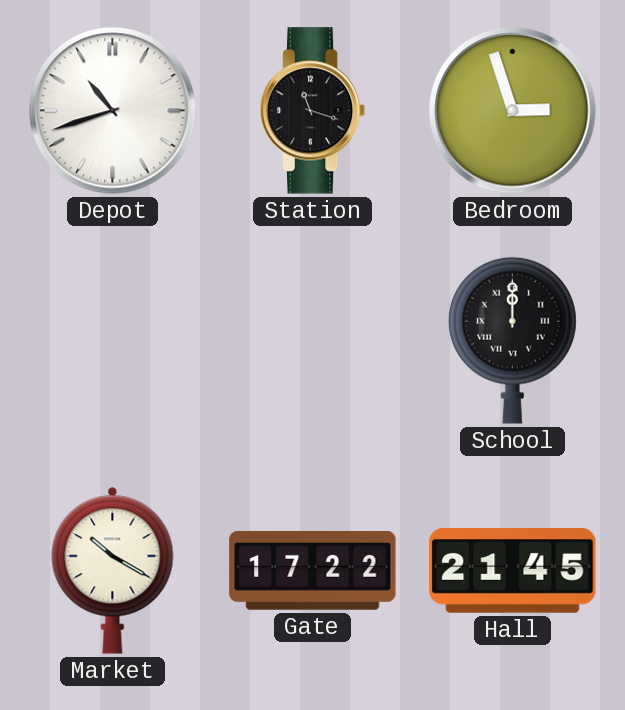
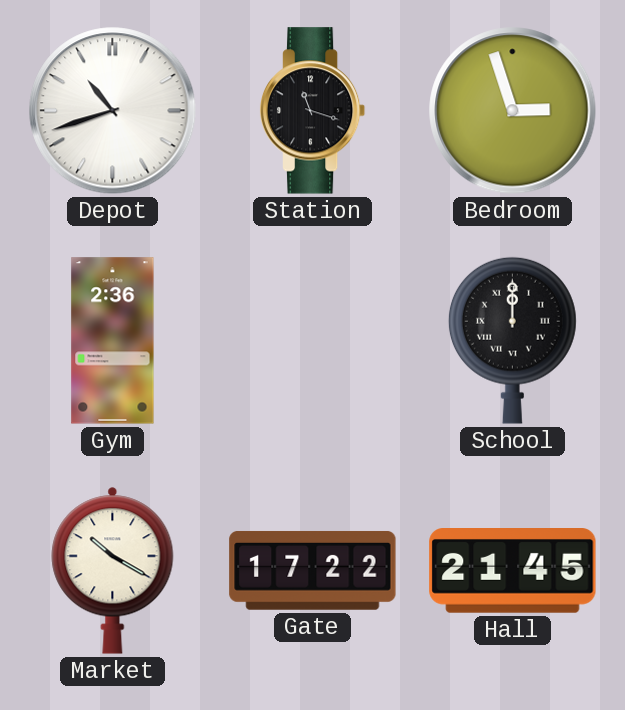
Gym: none -> 2:36
